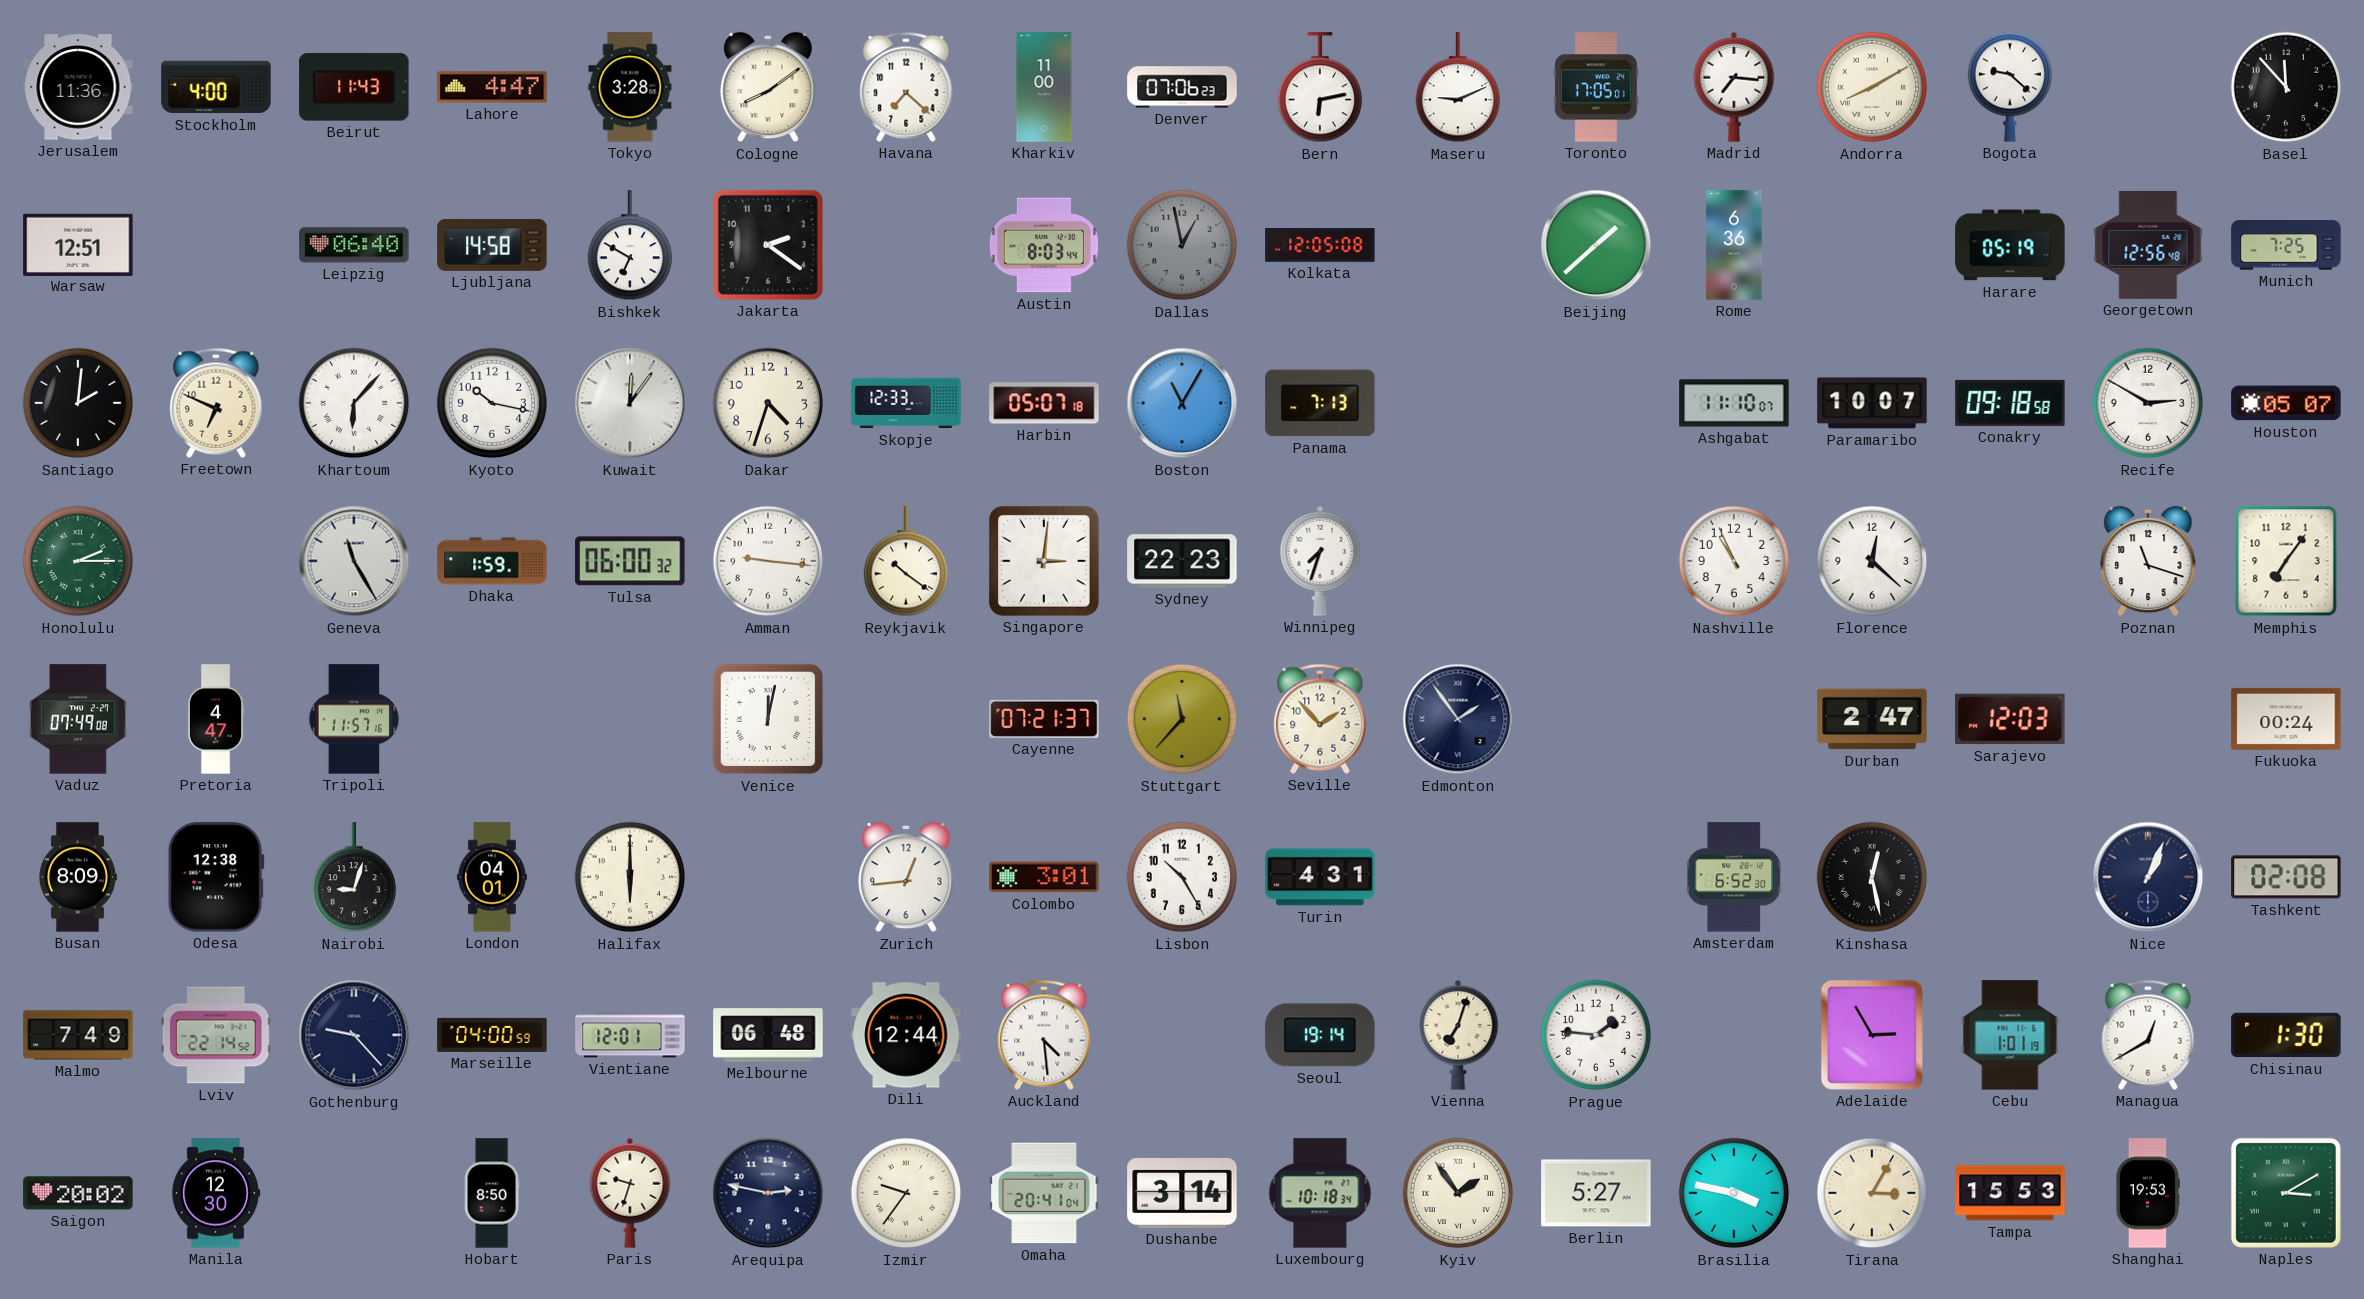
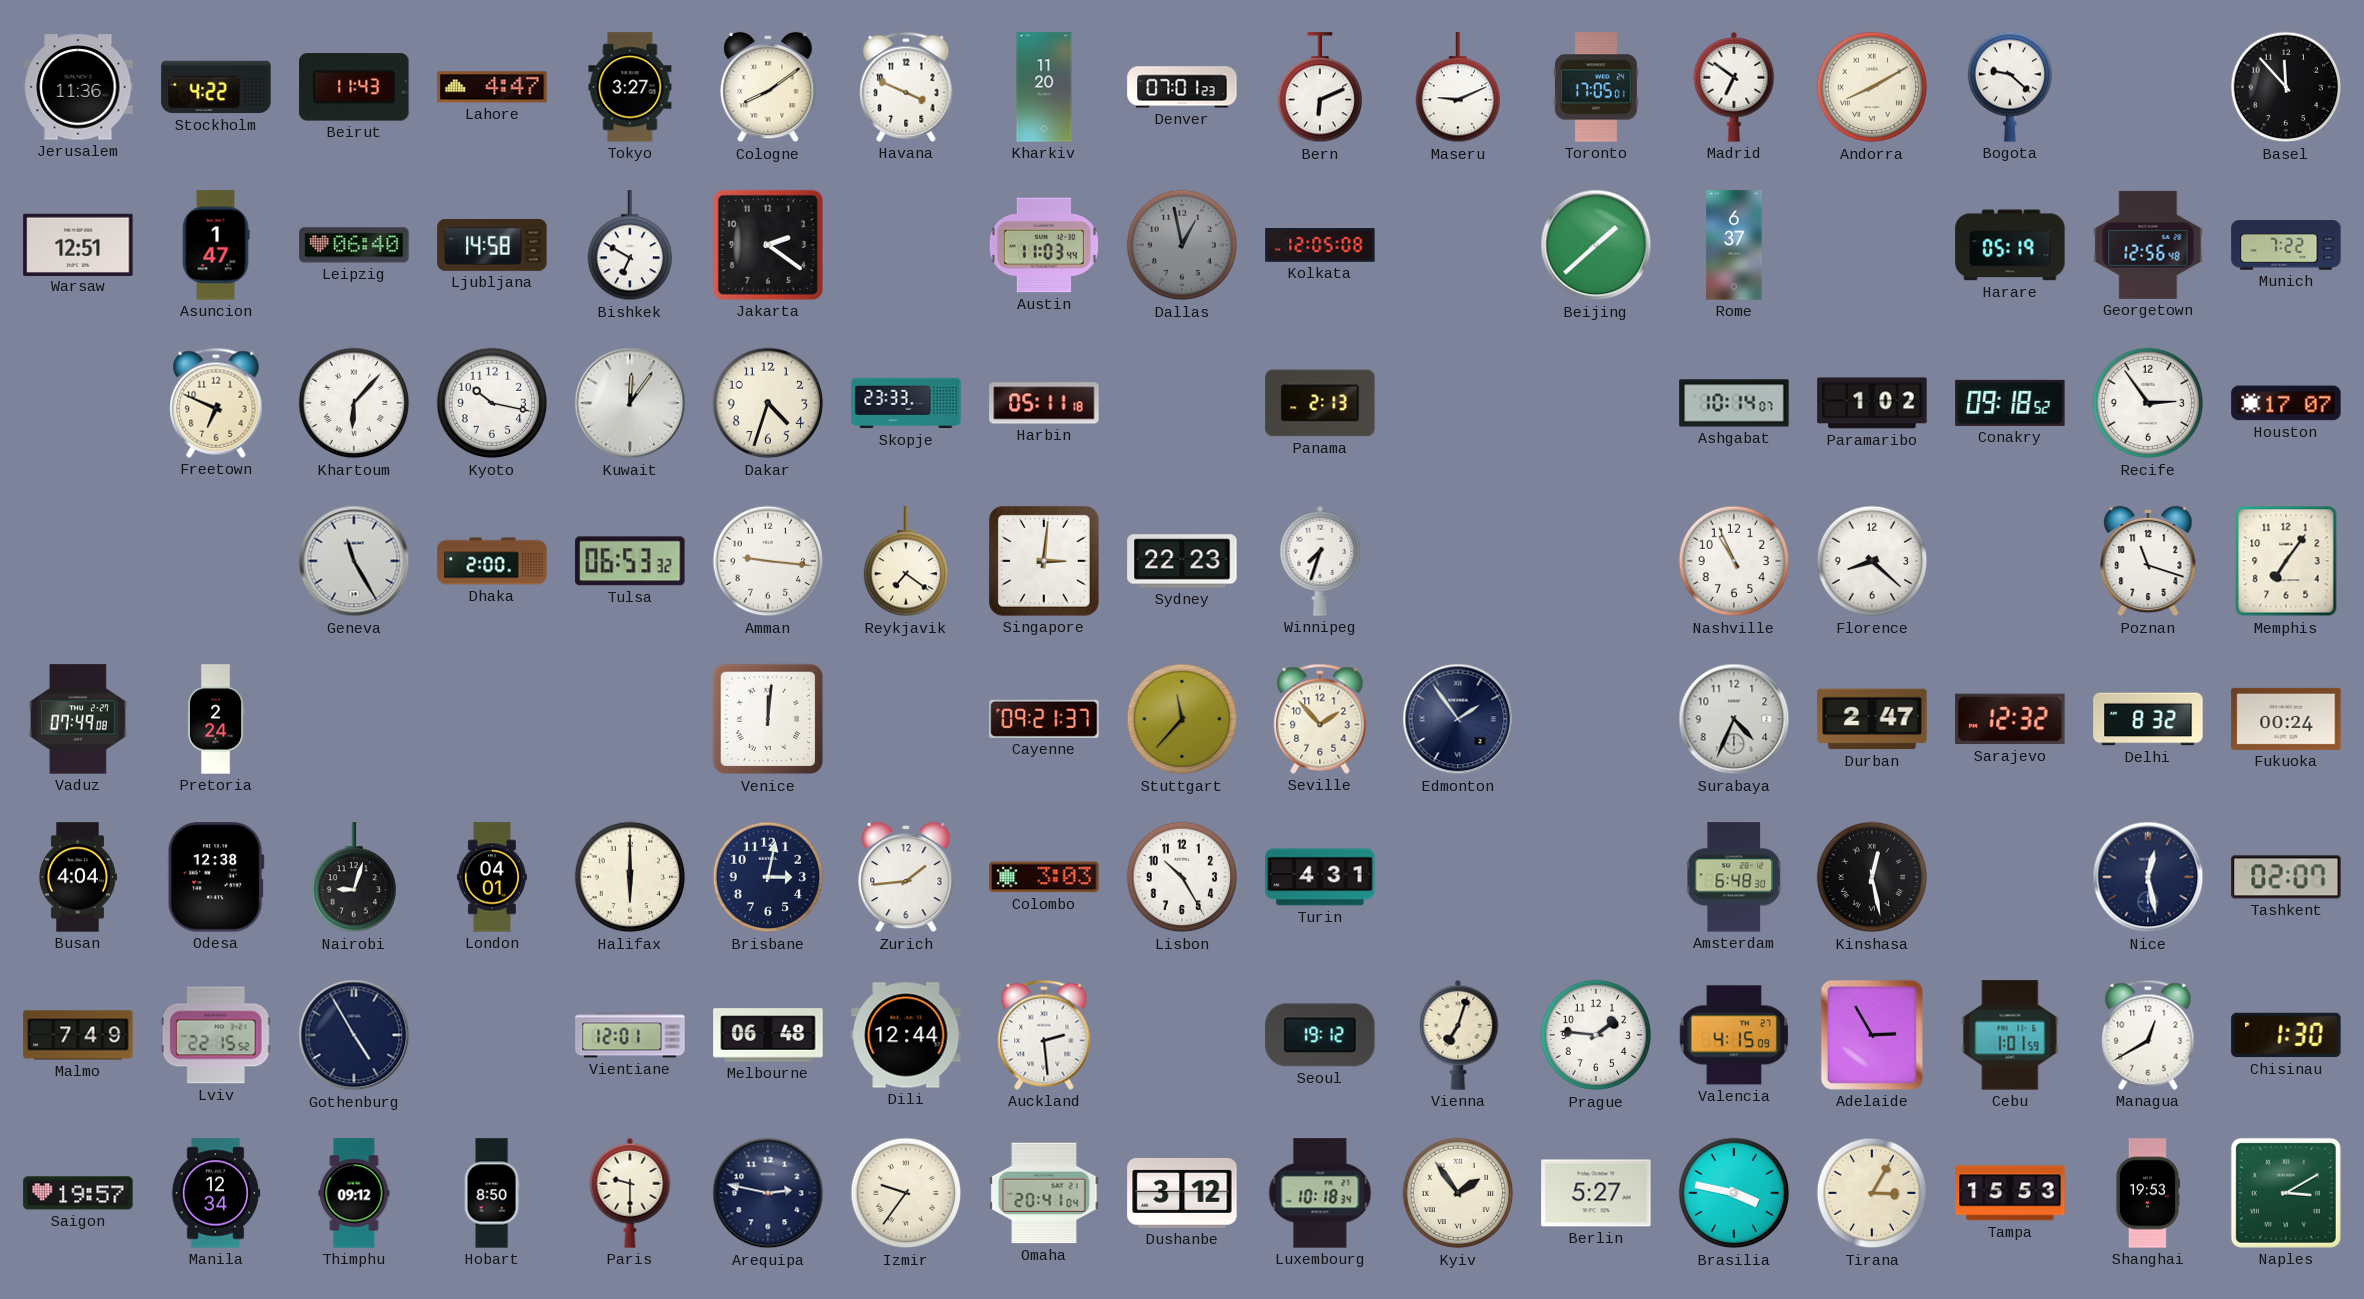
Stockholm: 4:00 -> 4:22
Tokyo: 3:28 -> 3:27
Havana: 7:22 -> 3:49
Kharkiv: 11:00 -> 11:20
Denver: 07:06 -> 07:01
Bern: 6:13 -> 6:11
Madrid: 7:16 -> 6:51
Asuncion: none -> 1:47
Austin: 8:03 -> 11:03
Rome: 6:36 -> 6:37
Munich: 7:25 -> 7:22
Santiago: 2:01 -> none
Skopje: 12:33 -> 23:33
Harbin: 05:07 -> 05:11
Boston: 11:05 -> none
Panama: 7:13 -> 2:13
Ashgabat: 11:10 -> 10:14
Paramaribo: 10:07 -> 1:02
Conakry: 09:18:58 -> 09:18:52
Recife: 2:50 -> 2:54
Houston: 05:07 -> 17:07
Honolulu: 2:15 -> none
Dhaka: 1:59 -> 2:00
Tulsa: 06:00 -> 06:53
Reykjavik: 10:21 -> 7:21
Florence: 12:22 -> 8:22
Pretoria: 4:47 -> 2:24
Tripoli: 11:57 -> none
Venice: 12:02 -> 12:01
Cayenne: 07:21 -> 09:21
Surabaya: none -> 4:34
Sarajevo: 12:03 -> 12:32
Delhi: none -> 8:32
Busan: 8:09 -> 4:04
Brisbane: none -> 3:02
Zurich: 12:44 -> 1:44
Colombo: 3:01 -> 3:03
Amsterdam: 6:52 -> 6:48
Nice: 1:04 -> 12:28
Tashkent: 02:08 -> 02:07
Lviv: 22:14 -> 22:15
Gothenburg: 9:23 -> 4:55
Marseille: 04:00 -> none
Auckland: 4:29 -> 2:29
Seoul: 19:14 -> 19:12
Valencia: none -> 4:15
Cebu: 1:01:19 -> 1:01:59
Saigon: 20:02 -> 19:57
Manila: 12:30 -> 12:34
Thimphu: none -> 09:12
Paris: 9:33 -> 9:30
Dushanbe: 3:14 -> 3:12
